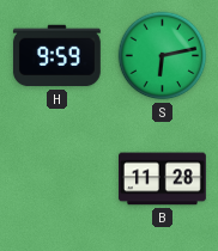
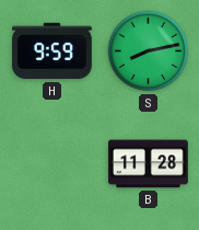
S: 6:13 -> 8:13
